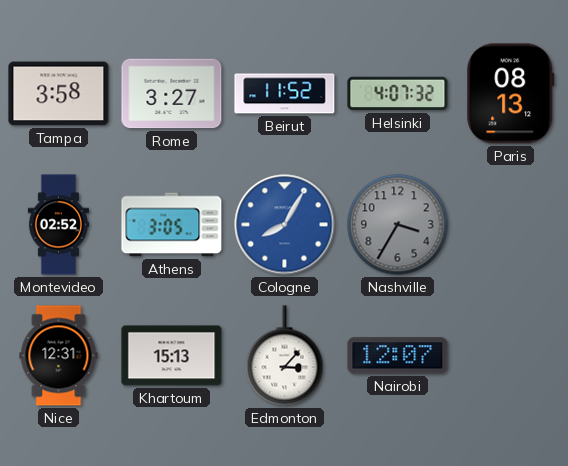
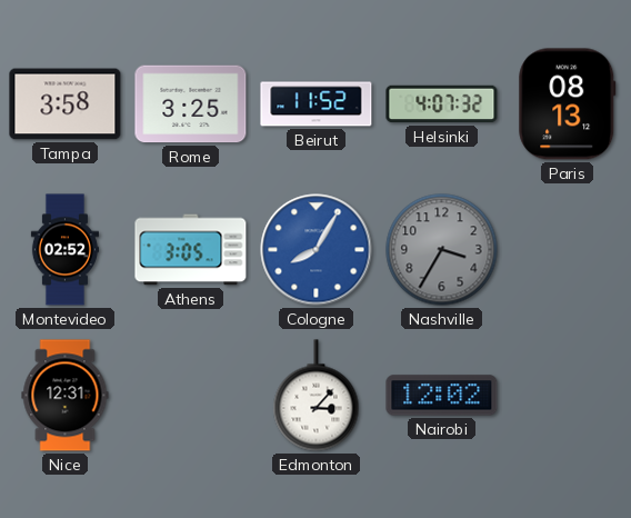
Rome: 3:27 -> 3:25
Khartoum: 15:13 -> none
Nairobi: 12:07 -> 12:02
